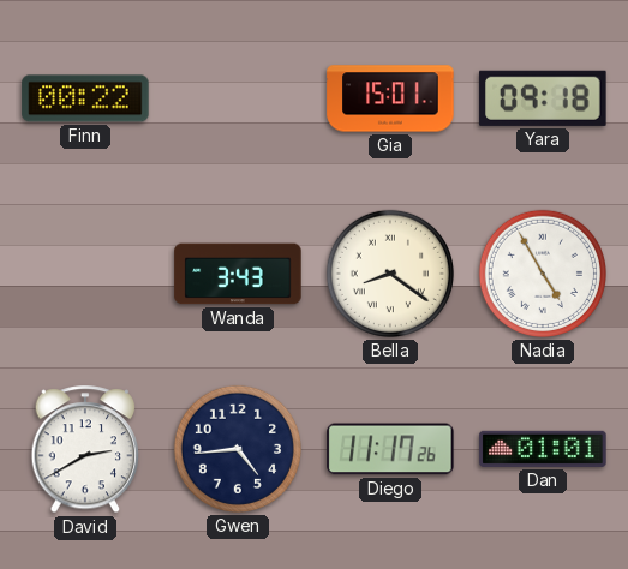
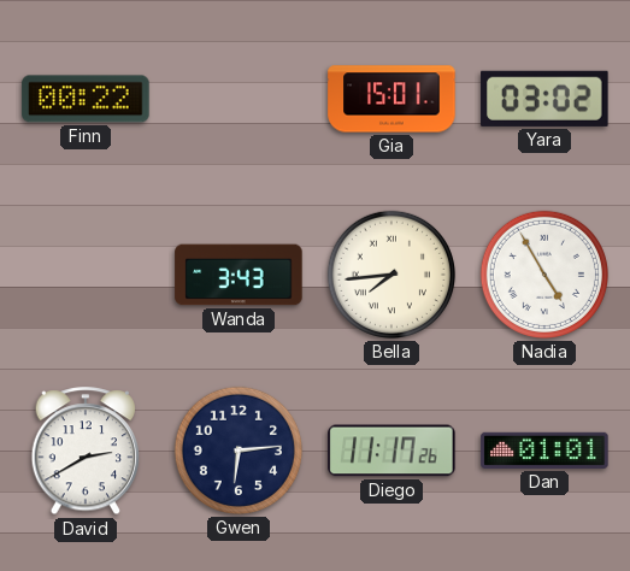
Yara: 09:18 -> 03:02
Bella: 8:21 -> 7:44
Gwen: 4:44 -> 6:14
